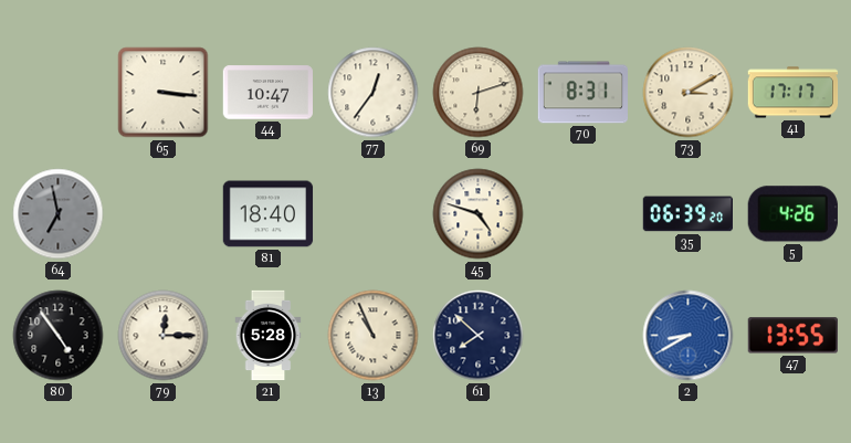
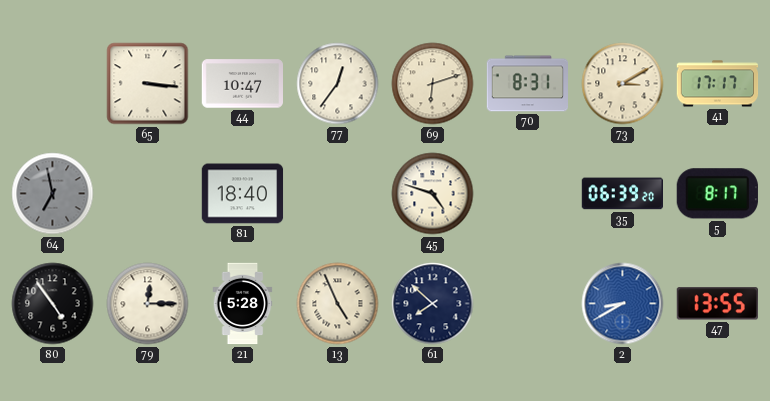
5: 4:26 -> 8:17
13: 10:56 -> 4:56
